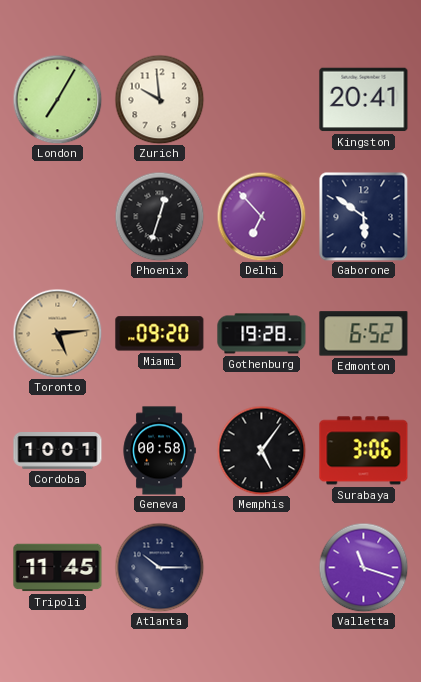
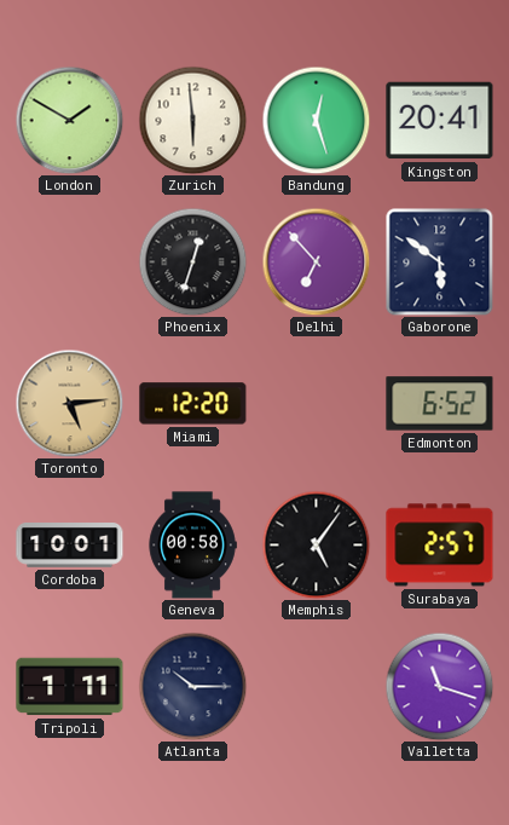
London: 7:05 -> 1:50
Zurich: 9:59 -> 5:59
Bandung: none -> 12:27
Miami: 09:20 -> 12:20
Gothenburg: 19:28 -> none
Surabaya: 3:06 -> 2:57
Tripoli: 11:45 -> 1:11
